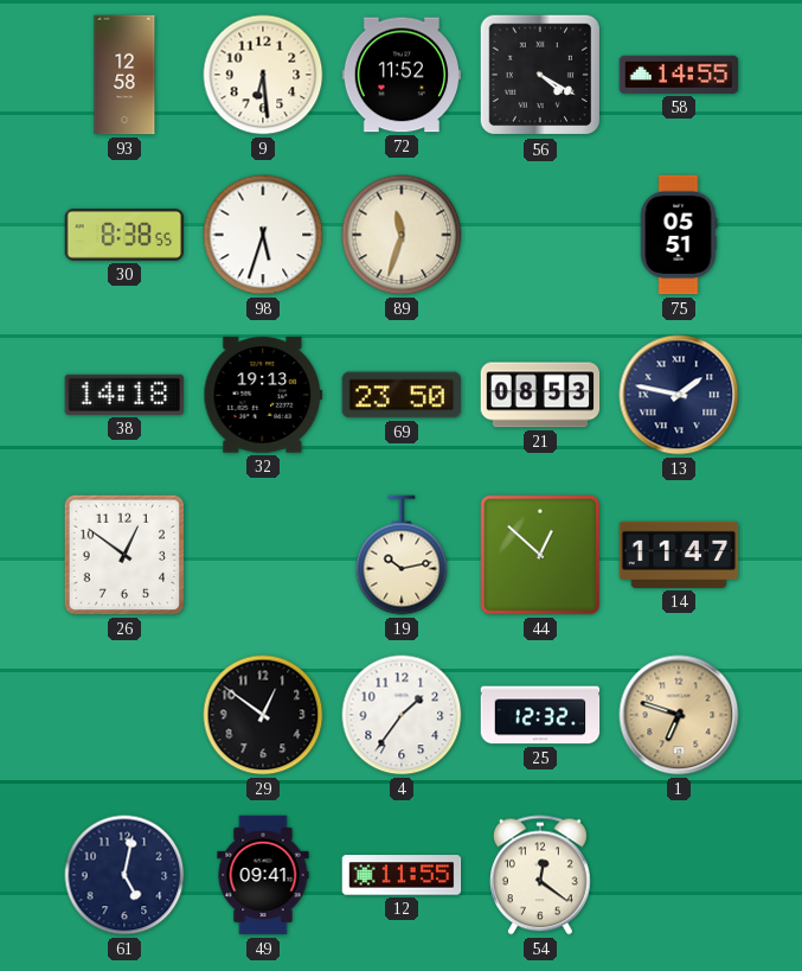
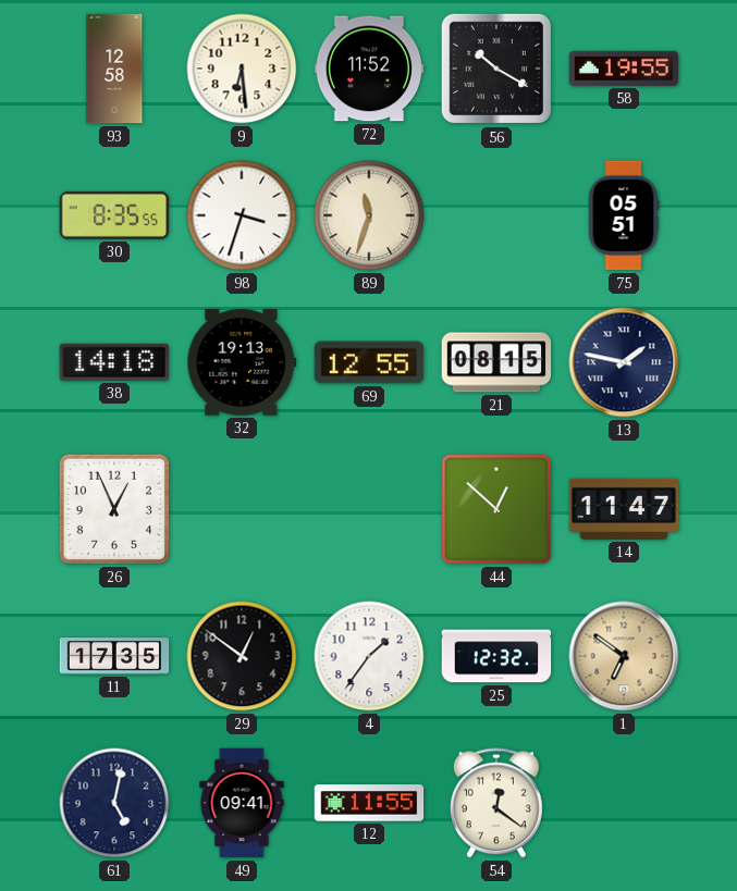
56: 4:20 -> 10:20
58: 14:55 -> 19:55
30: 8:38 -> 8:35
98: 5:33 -> 3:33
69: 23:50 -> 12:55
21: 08:53 -> 08:15
26: 12:51 -> 12:56
19: 10:13 -> none
11: none -> 17:35
1: 6:48 -> 6:51
